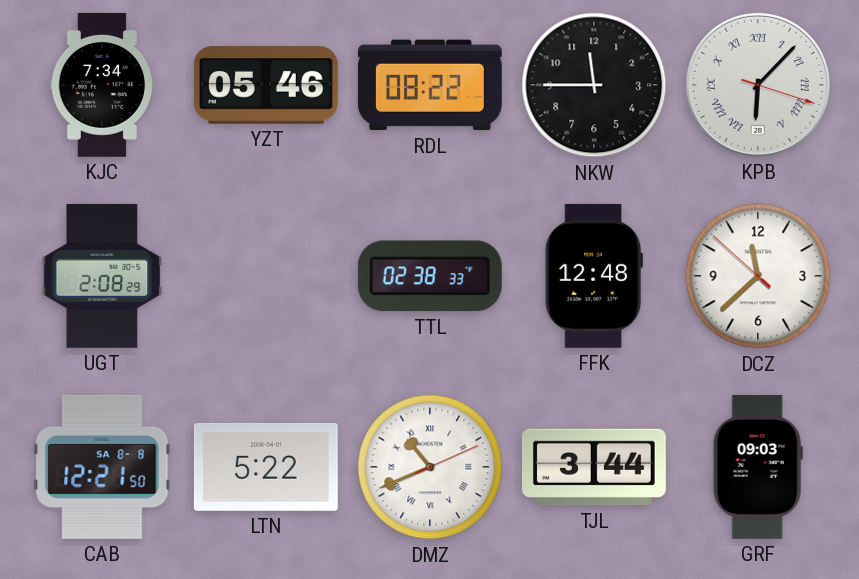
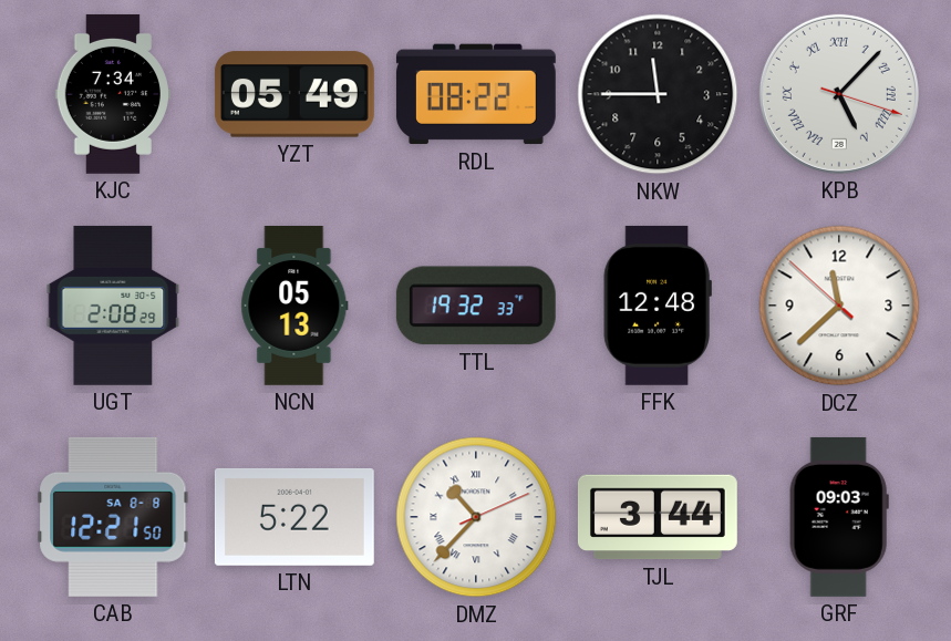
YZT: 05:46 -> 05:49
KPB: 6:07 -> 5:07
NCN: none -> 05:13
TTL: 02:38 -> 19:32
DMZ: 10:41 -> 10:37
